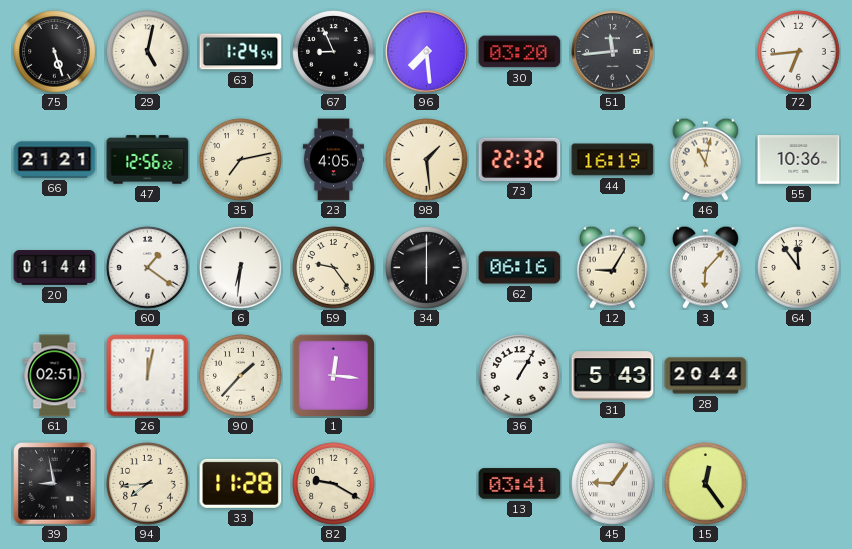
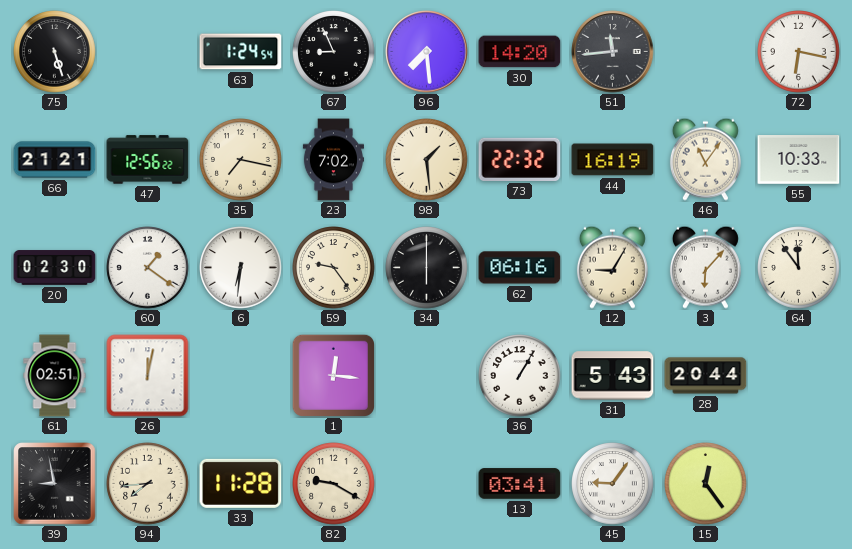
29: 5:02 -> none
30: 03:20 -> 14:20
72: 6:44 -> 6:17
35: 7:13 -> 7:17
23: 4:05 -> 7:02
46: 11:02 -> 11:06
55: 10:36 -> 10:33
20: 01:44 -> 02:30
90: 1:37 -> none
